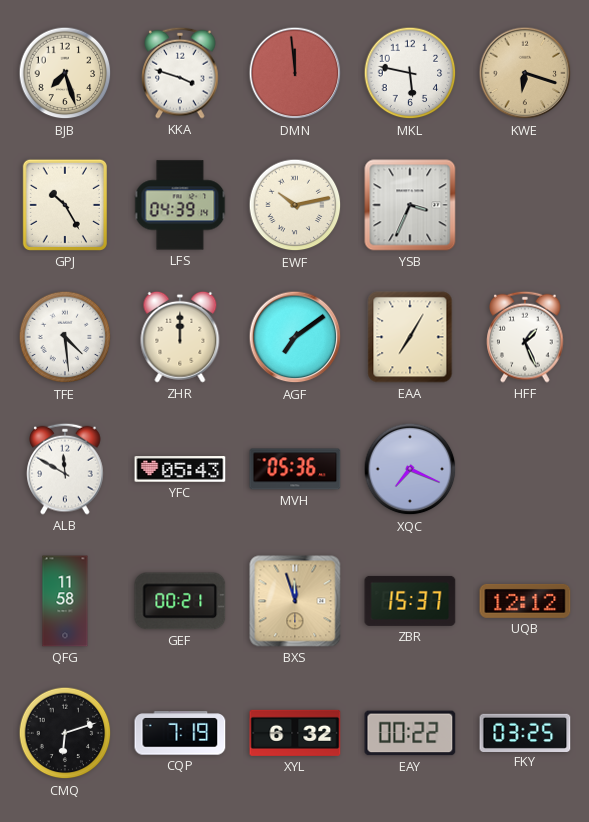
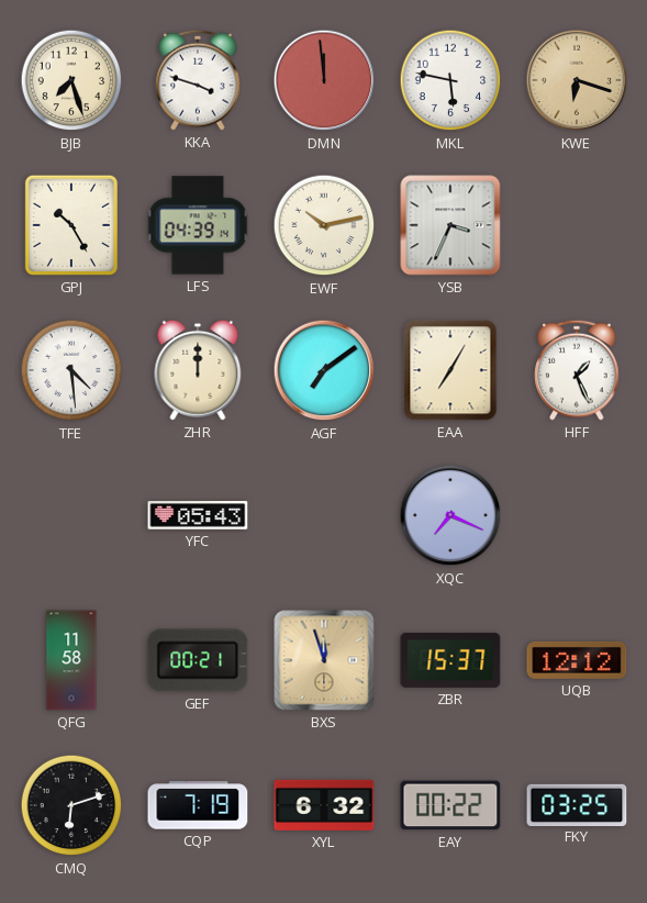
ALB: 11:50 -> none
MVH: 05:36 -> none
